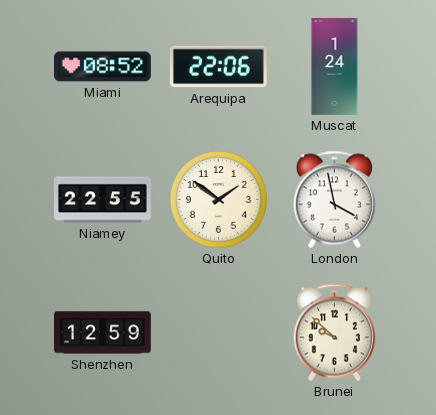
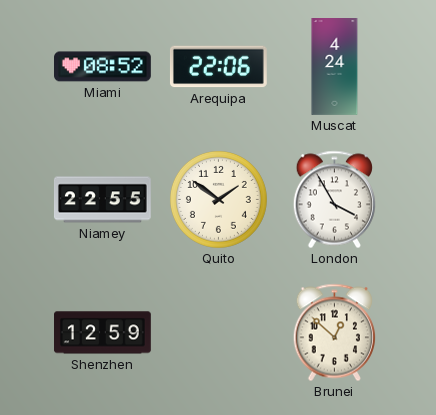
Muscat: 1:24 -> 4:24
London: 3:58 -> 3:55
Brunei: 9:52 -> 12:52
